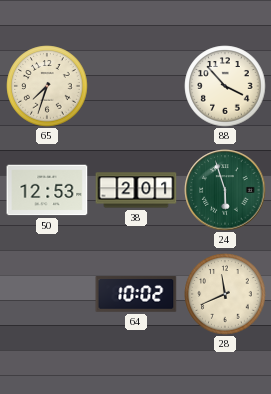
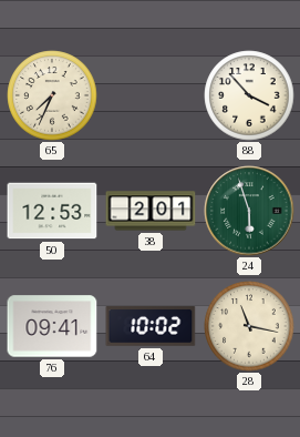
65: 7:33 -> 7:34
76: none -> 09:41
28: 11:41 -> 11:17
